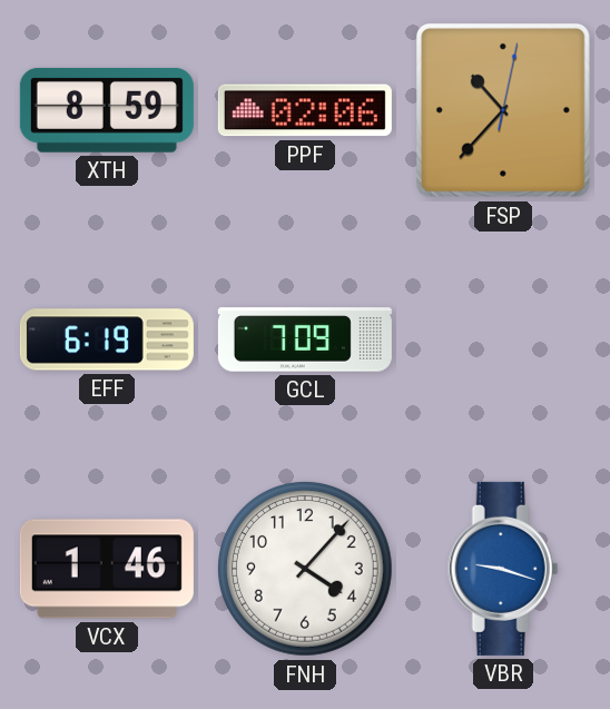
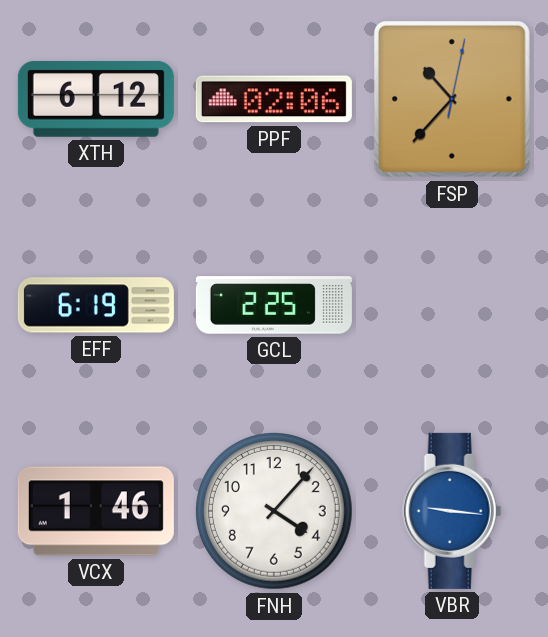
XTH: 8:59 -> 6:12
GCL: 7:09 -> 2:25
VBR: 9:18 -> 9:16
